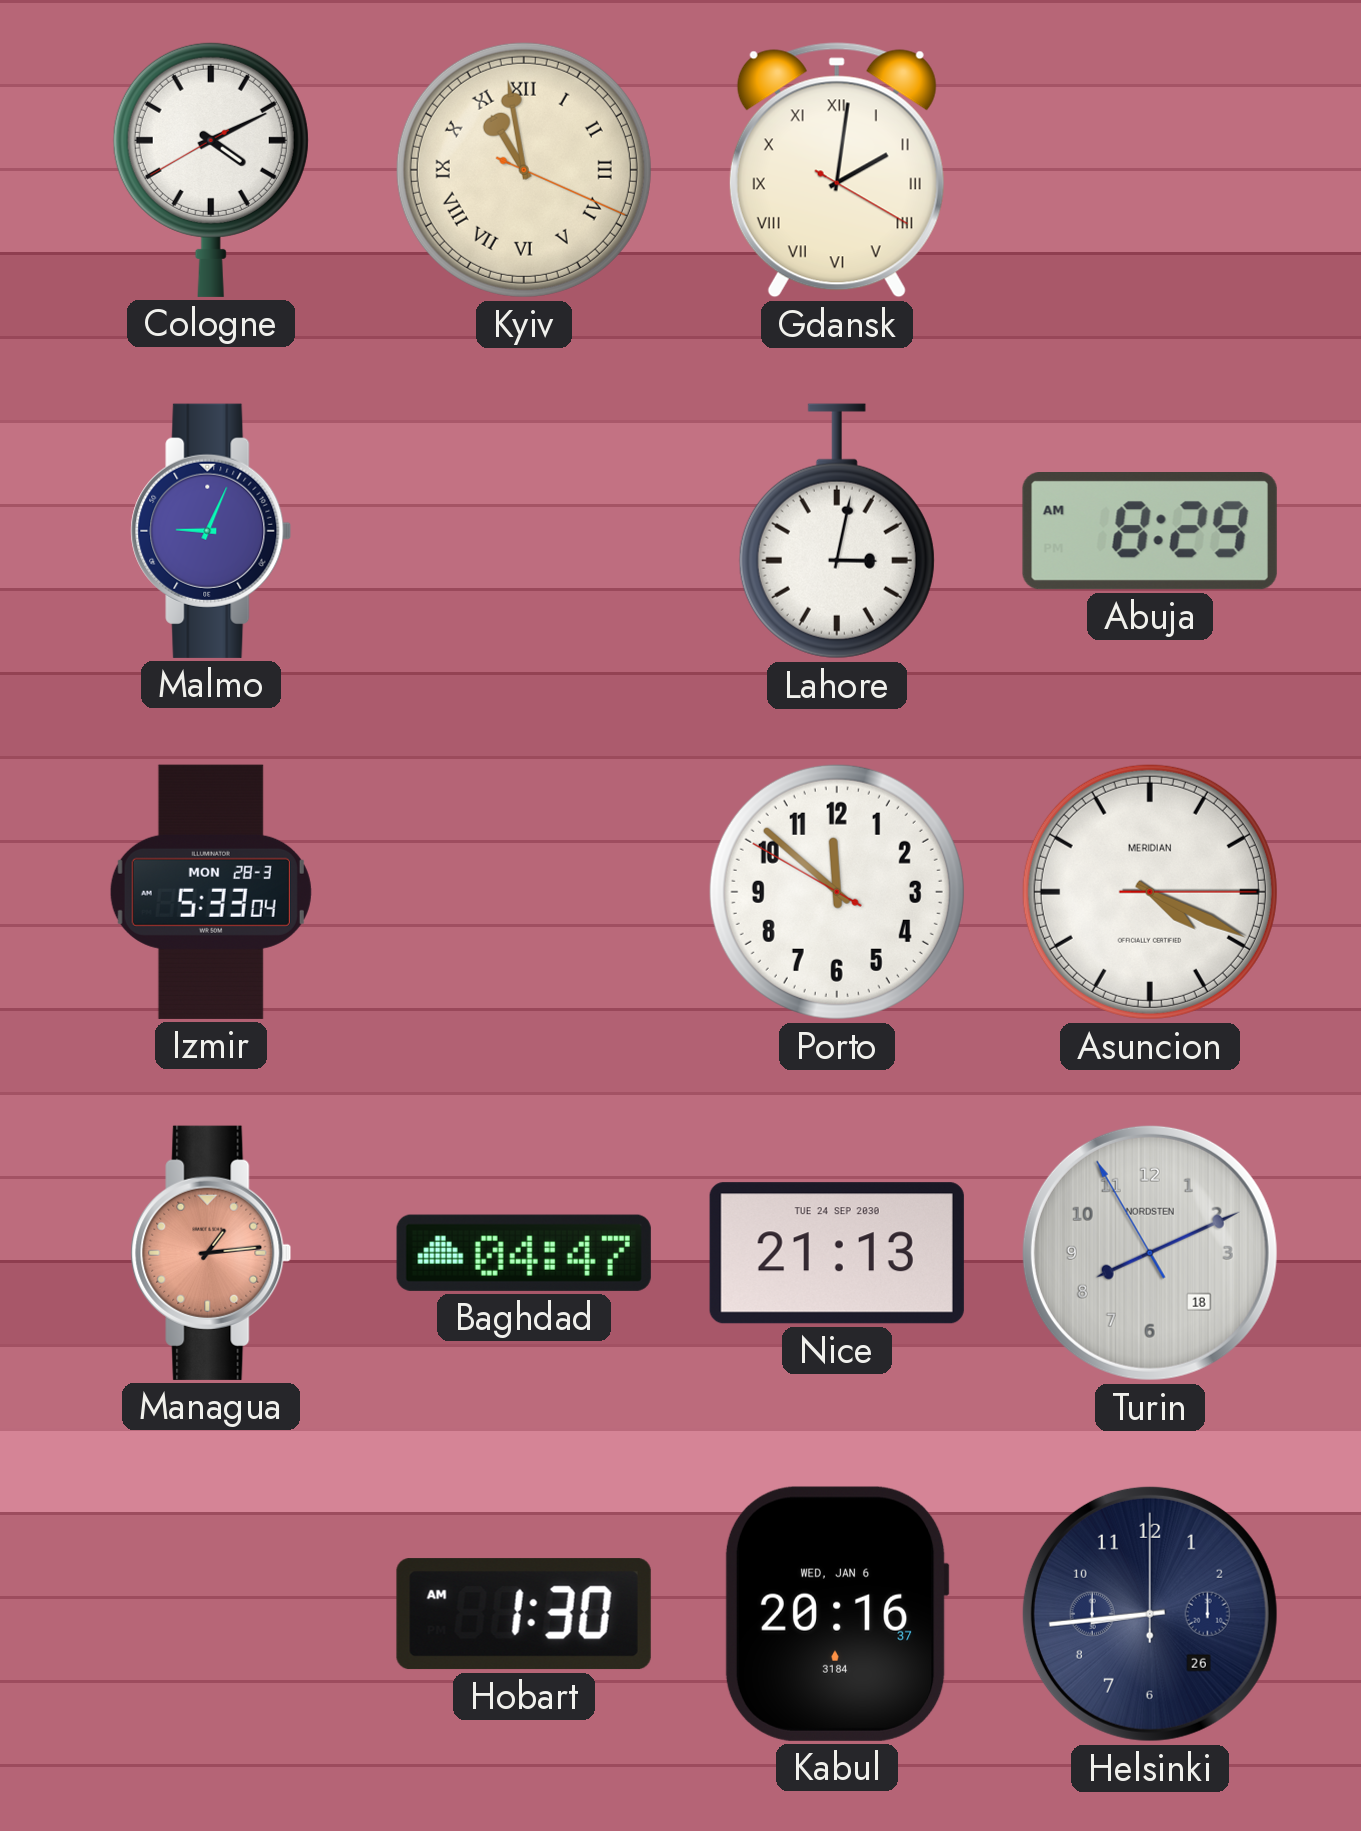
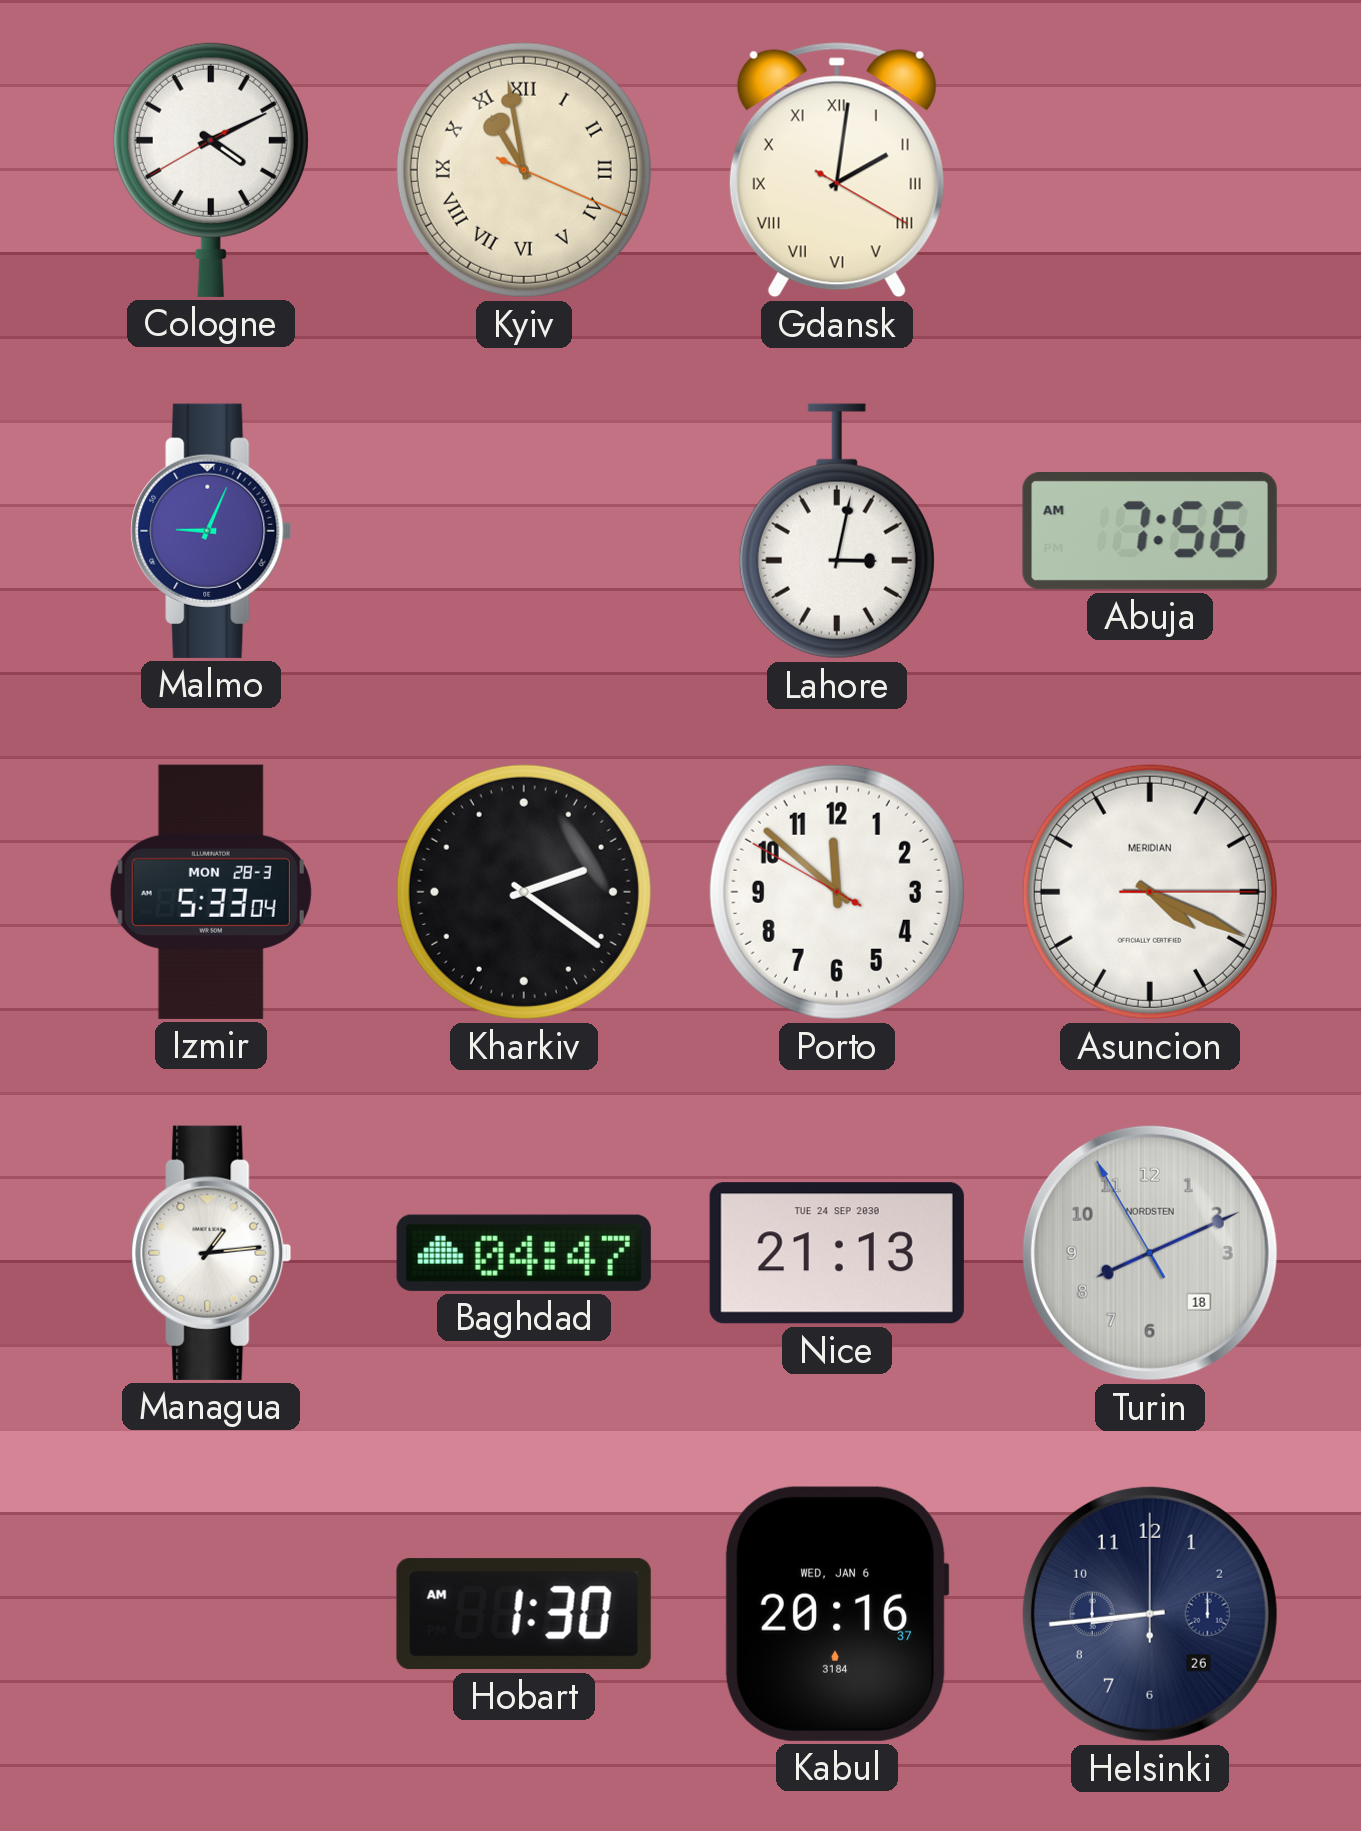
Abuja: 8:29 -> 7:56
Kharkiv: none -> 2:21
Managua dial: salmon -> white
